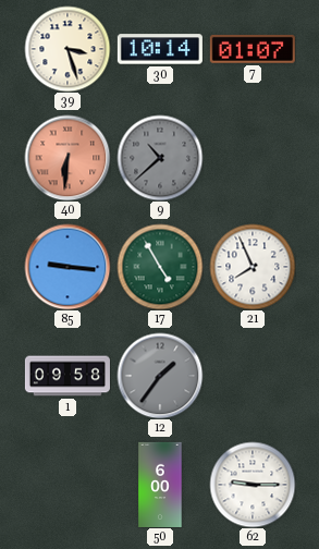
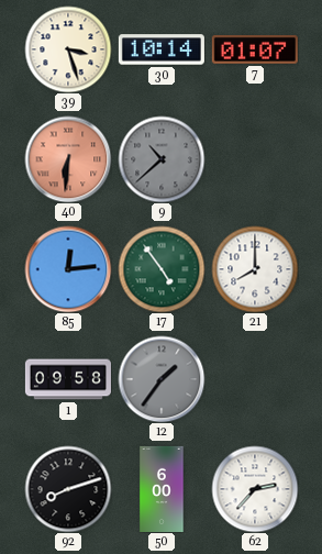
85: 9:16 -> 12:14
17: 4:55 -> 4:54
21: 7:56 -> 8:00
92: none -> 8:12
62: 9:15 -> 2:37
